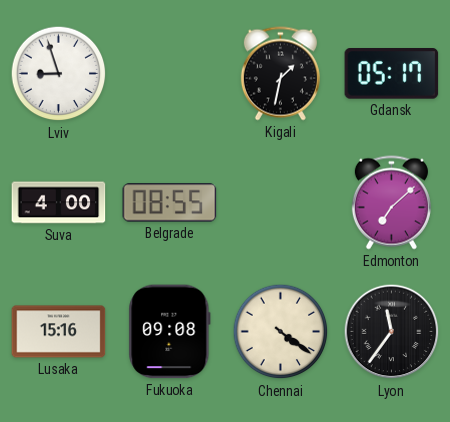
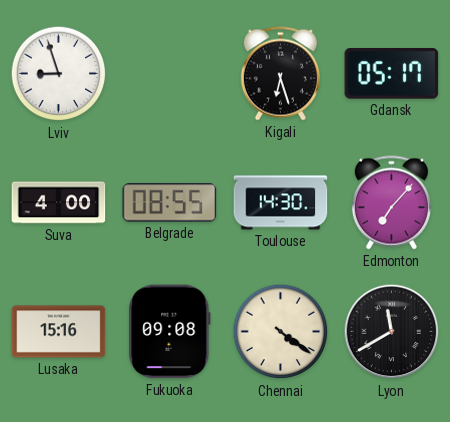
Kigali: 1:32 -> 6:27
Toulouse: none -> 14:30
Edmonton: 7:08 -> 7:07
Lyon: 11:36 -> 11:40
